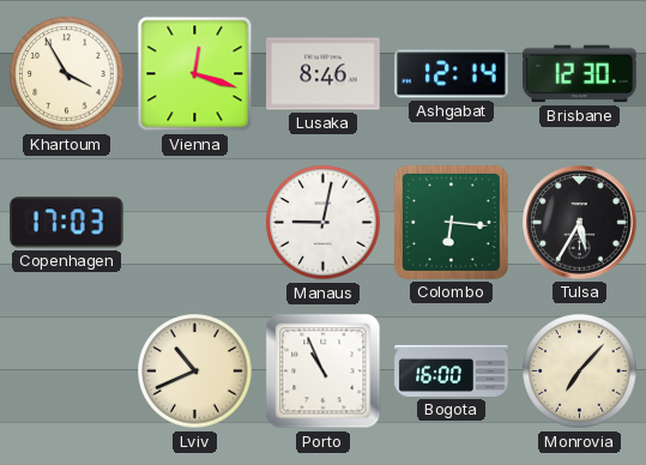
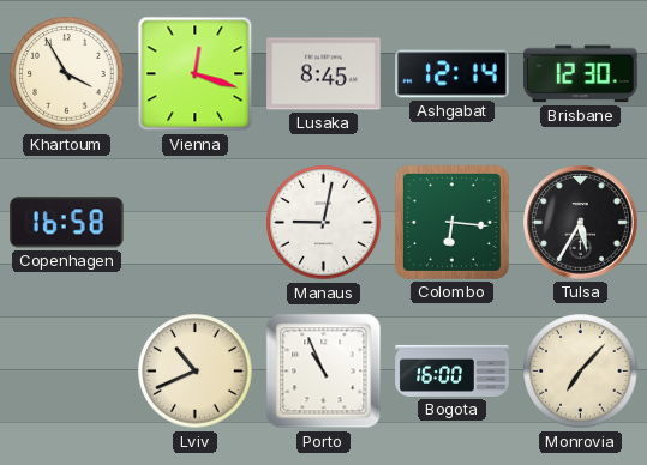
Lusaka: 8:46 -> 8:45
Copenhagen: 17:03 -> 16:58
